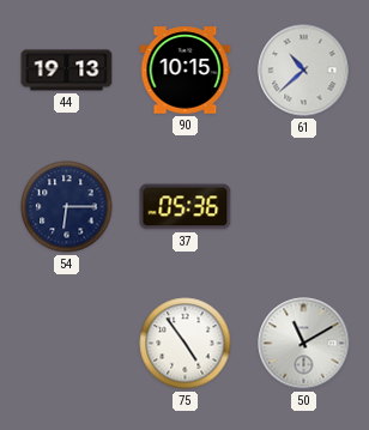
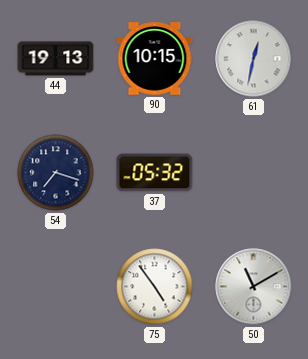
61: 10:38 -> 12:32
54: 6:15 -> 7:18
37: 05:36 -> 05:32
